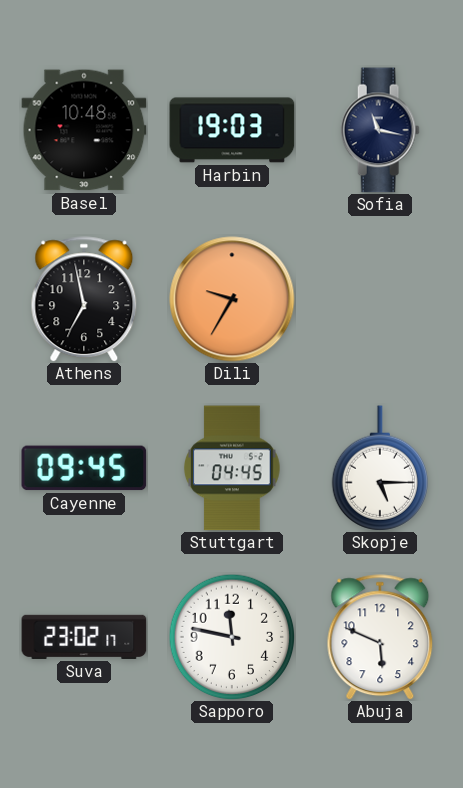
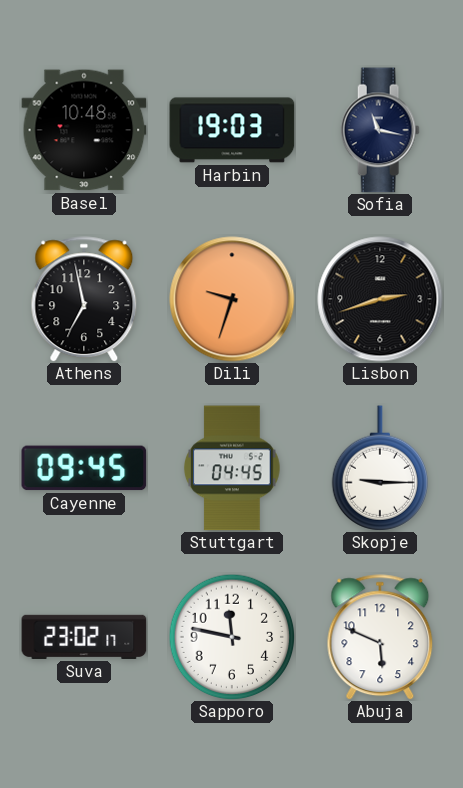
Dili: 9:35 -> 9:33
Lisbon: none -> 2:42
Skopje: 5:15 -> 9:15
